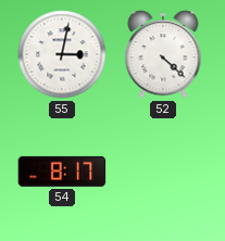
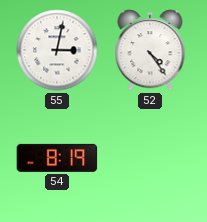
52: 4:22 -> 4:24
54: 8:17 -> 8:19
